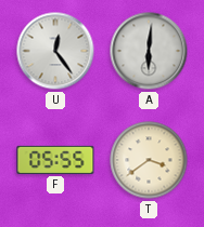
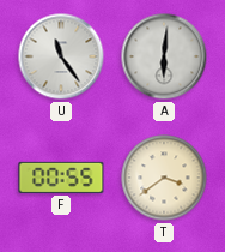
U: 12:24 -> 11:24
F: 05:55 -> 00:55
